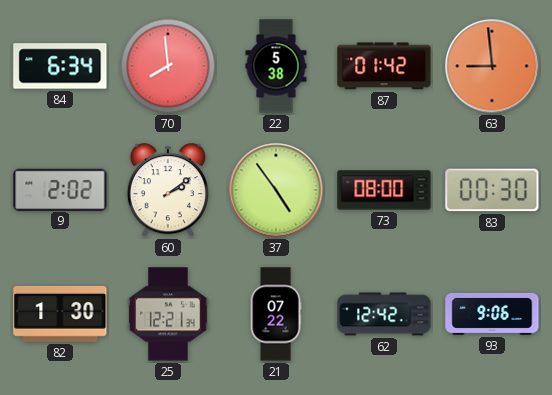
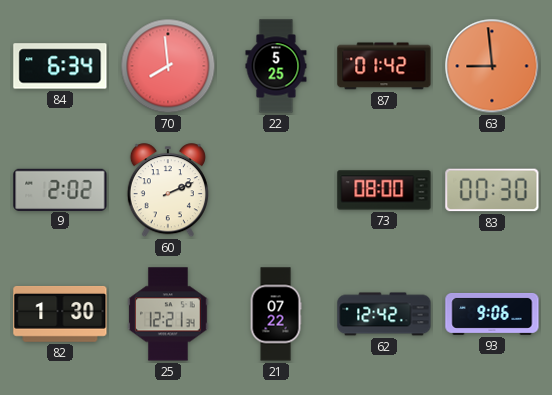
22: 5:38 -> 5:25
60: 2:09 -> 2:11
37: 4:54 -> none
